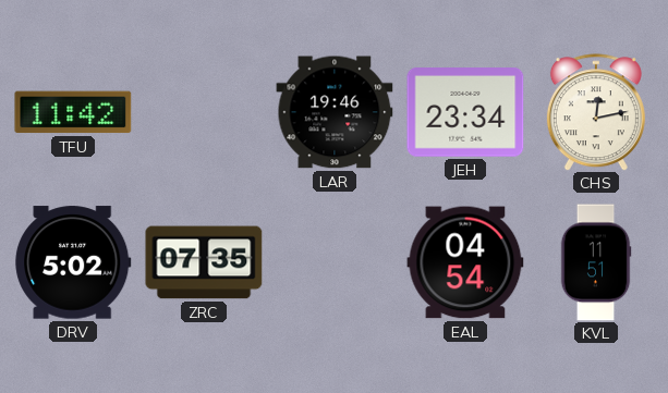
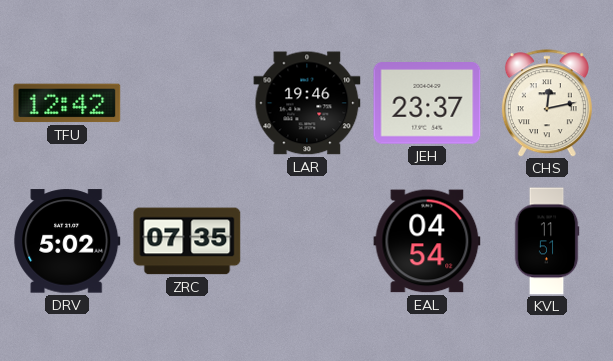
TFU: 11:42 -> 12:42
JEH: 23:34 -> 23:37
